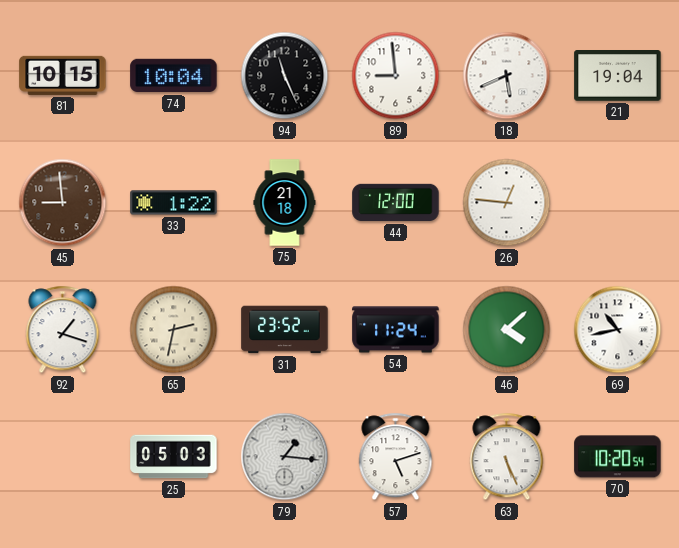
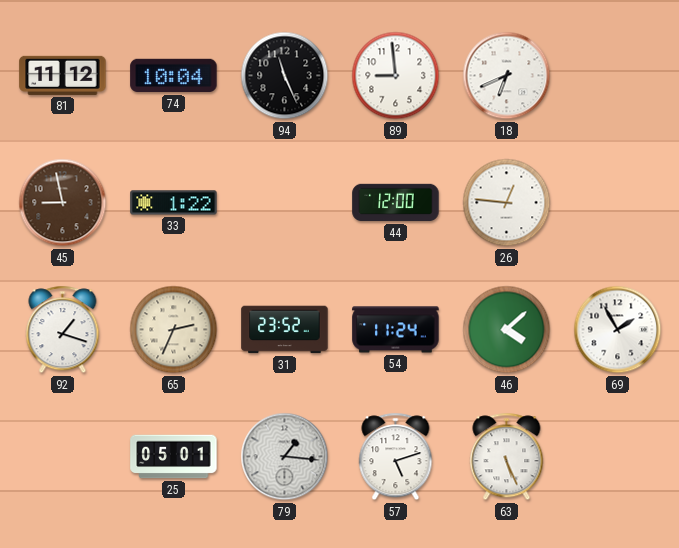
81: 10:15 -> 11:12
18: 5:41 -> 6:41
21: 19:04 -> none
45: 8:59 -> 8:58
75: 21:18 -> none
65: 2:32 -> 2:34
69: 10:43 -> 1:55
25: 05:03 -> 05:01
70: 10:20 -> none
